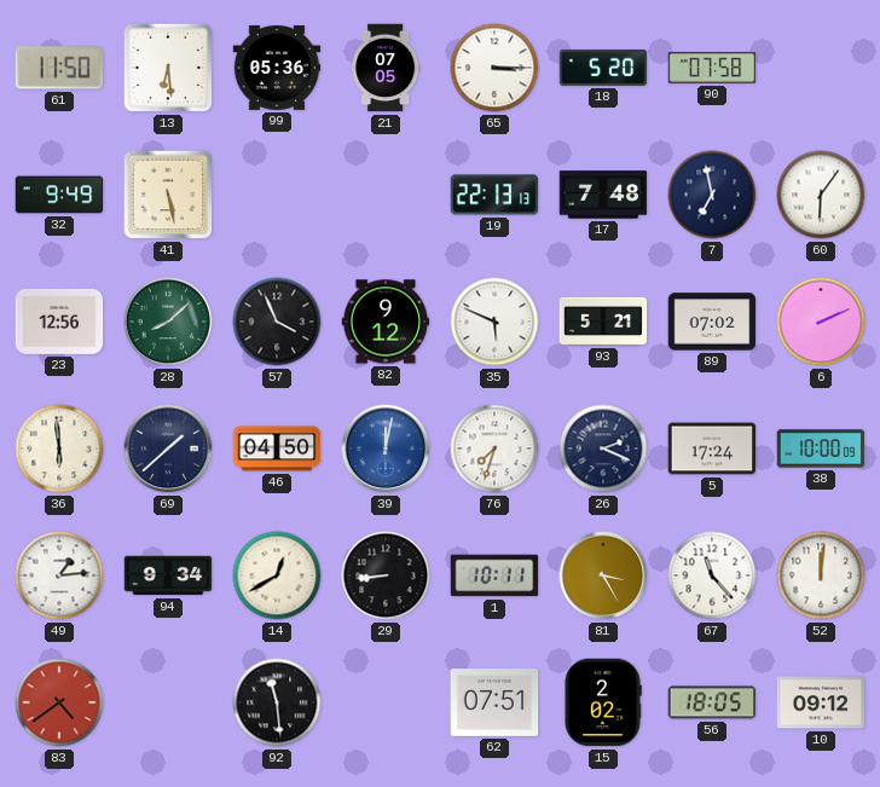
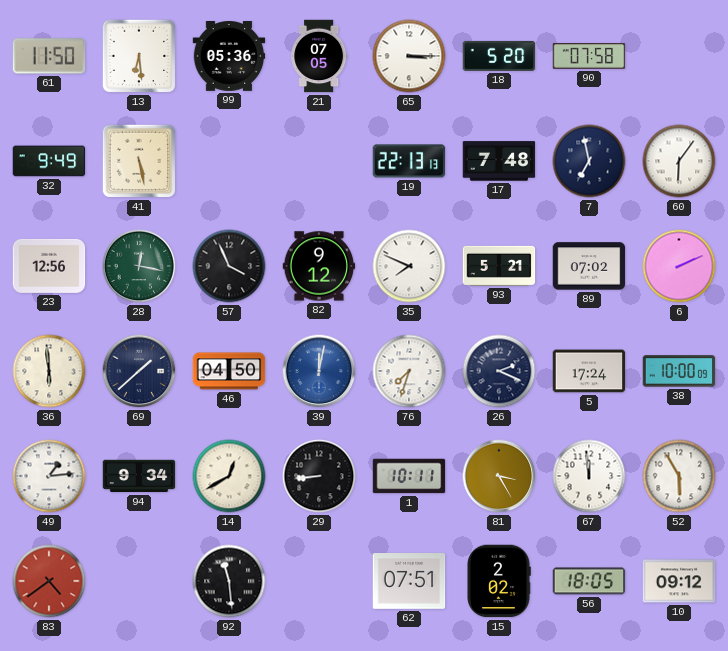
28: 8:08 -> 12:17
35: 5:49 -> 7:49
67: 11:23 -> 11:59
52: 12:01 -> 5:55
